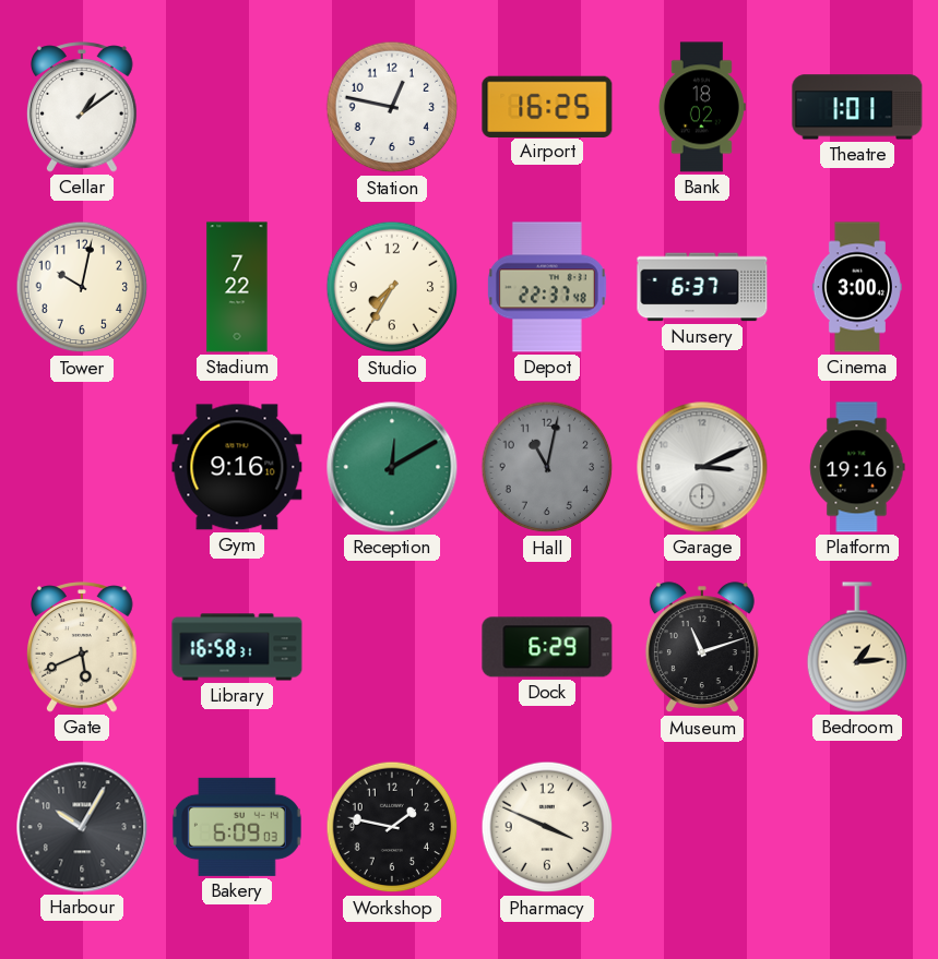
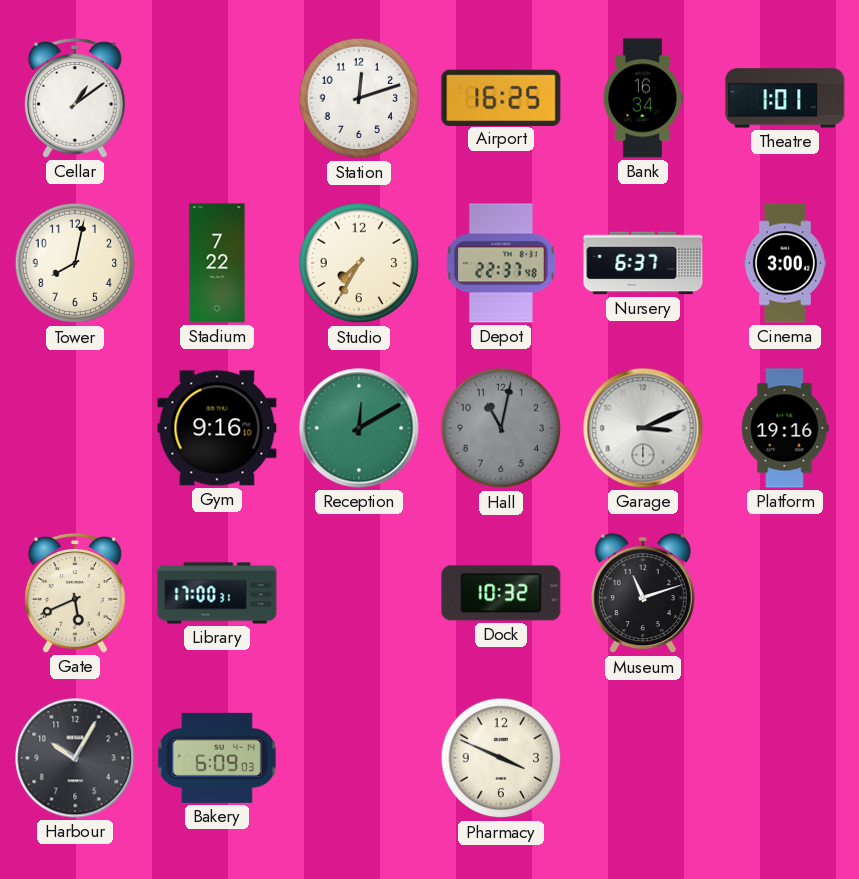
Station: 12:47 -> 12:12
Bank: 18:02 -> 16:34
Tower: 10:02 -> 8:02
Library: 16:58 -> 17:00
Dock: 6:29 -> 10:32
Bedroom: 1:14 -> none
Workshop: 1:47 -> none
